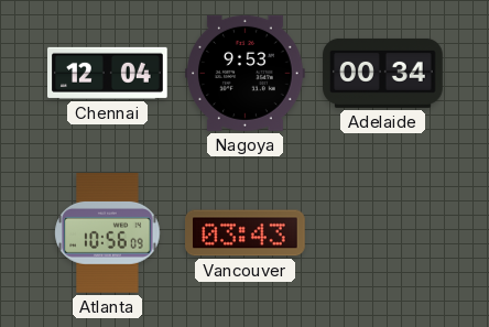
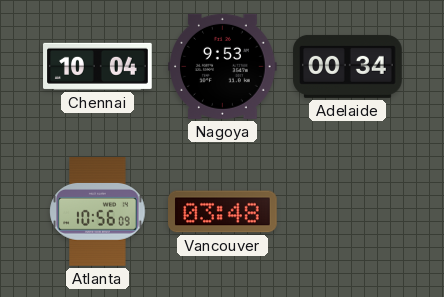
Chennai: 12:04 -> 10:04
Vancouver: 03:43 -> 03:48
